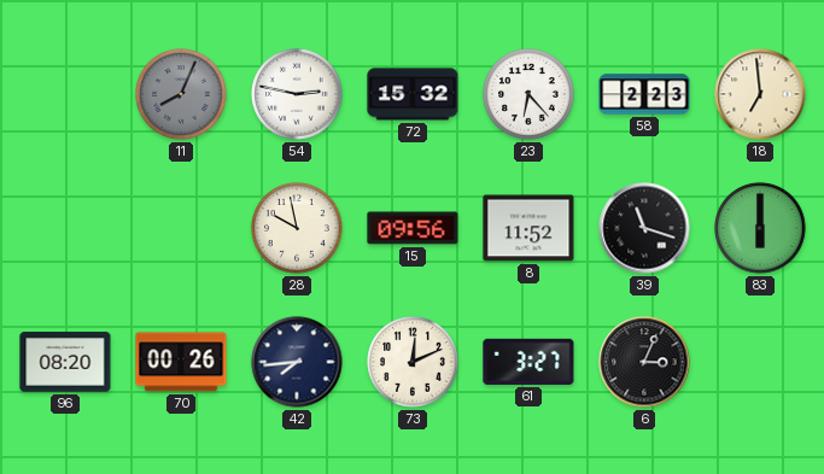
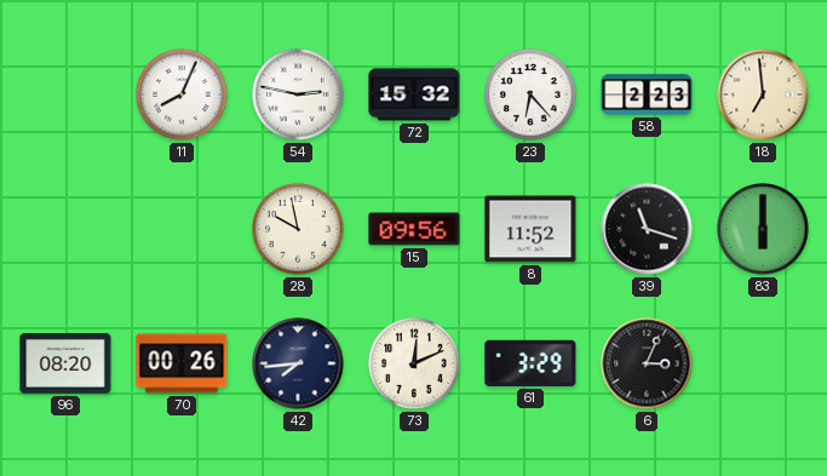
11 dial: grey -> white
61: 3:27 -> 3:29
